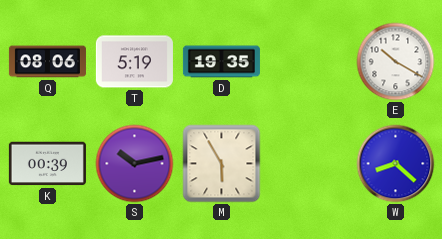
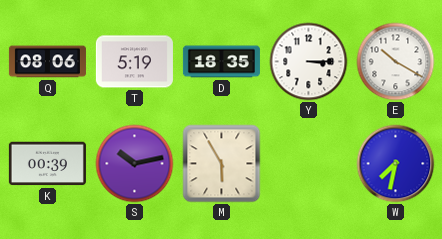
D: 19:35 -> 18:35
Y: none -> 3:15
W: 8:22 -> 7:32
